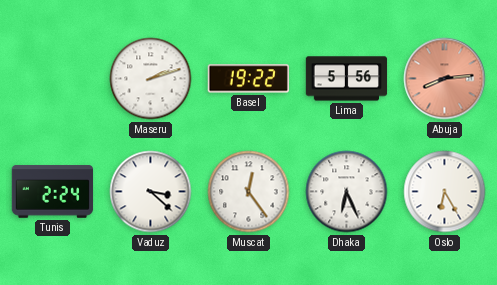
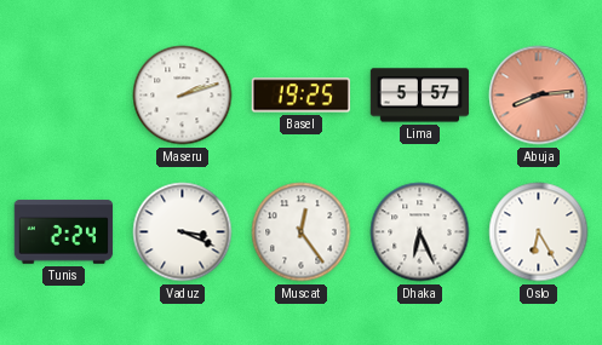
Basel: 19:22 -> 19:25
Lima: 5:56 -> 5:57
Vaduz: 3:22 -> 3:19
